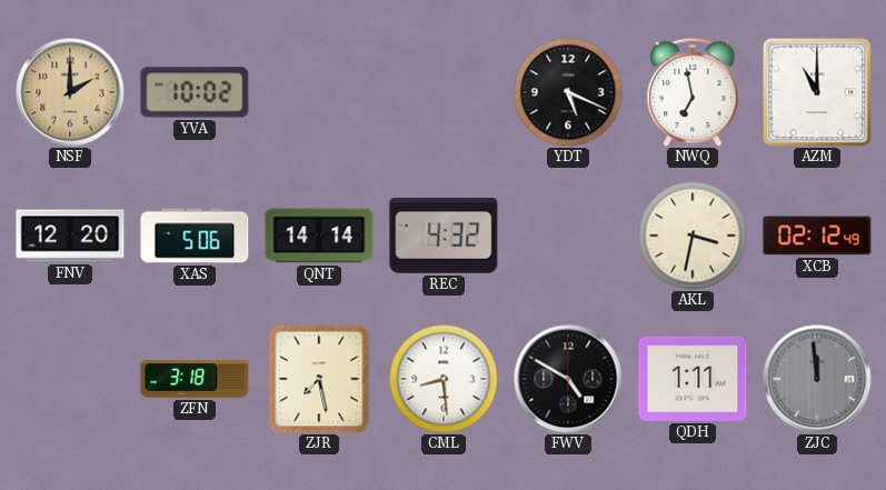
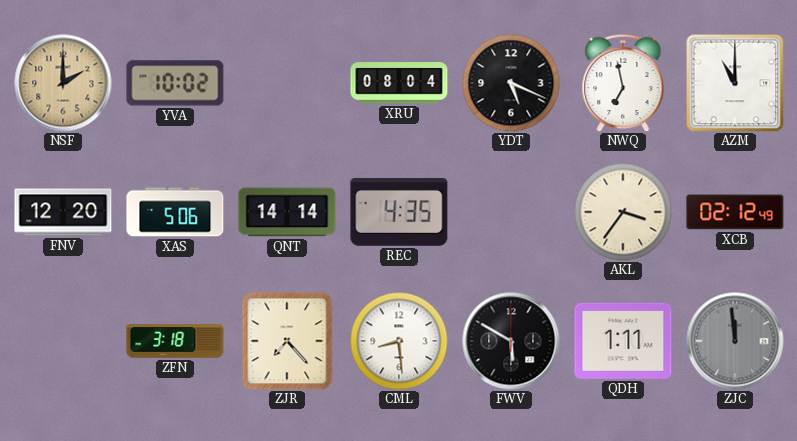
XRU: none -> 08:04
REC: 4:32 -> 4:35
AKL: 3:32 -> 3:36
ZJR: 7:28 -> 7:23
FWV: 4:50 -> 5:50
